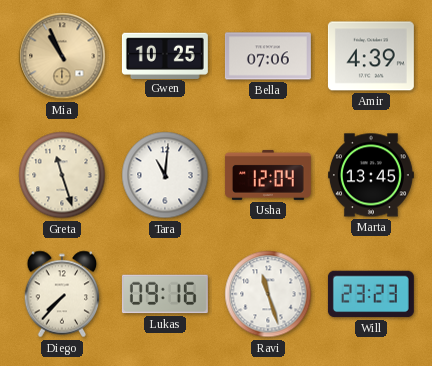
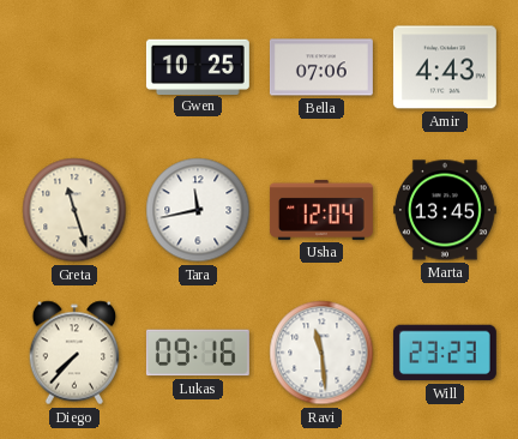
Mia: 10:56 -> none
Amir: 4:39 -> 4:43
Tara: 11:01 -> 11:43
Ravi: 11:27 -> 11:29
